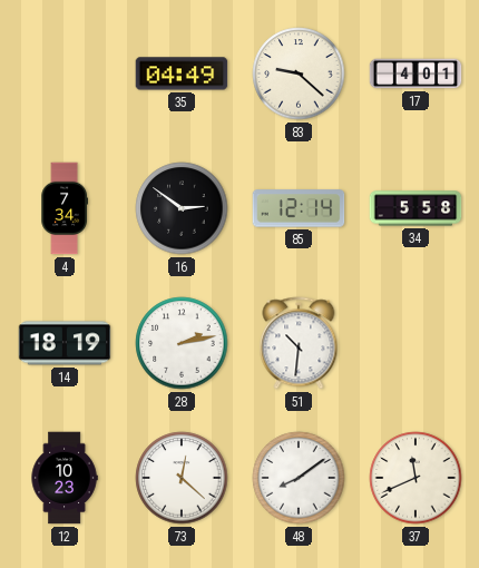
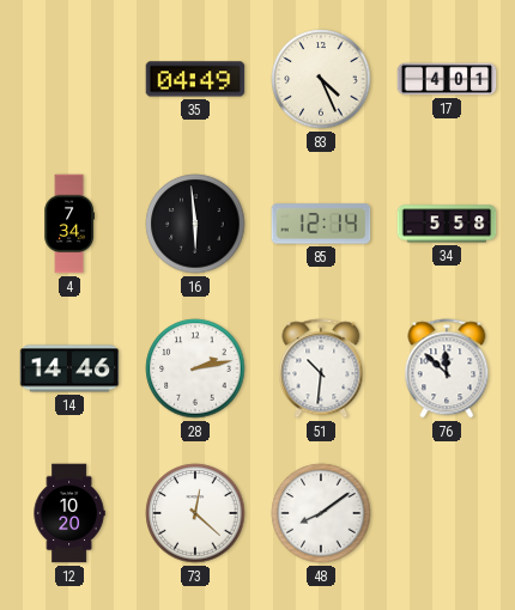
83: 9:22 -> 4:26
16: 2:51 -> 5:59
14: 18:19 -> 14:46
76: none -> 11:52
12: 10:23 -> 10:20
37: 11:41 -> none
